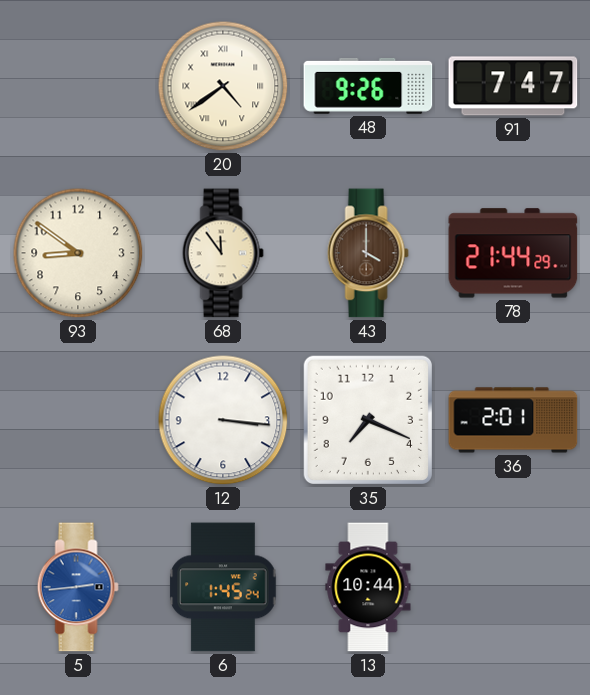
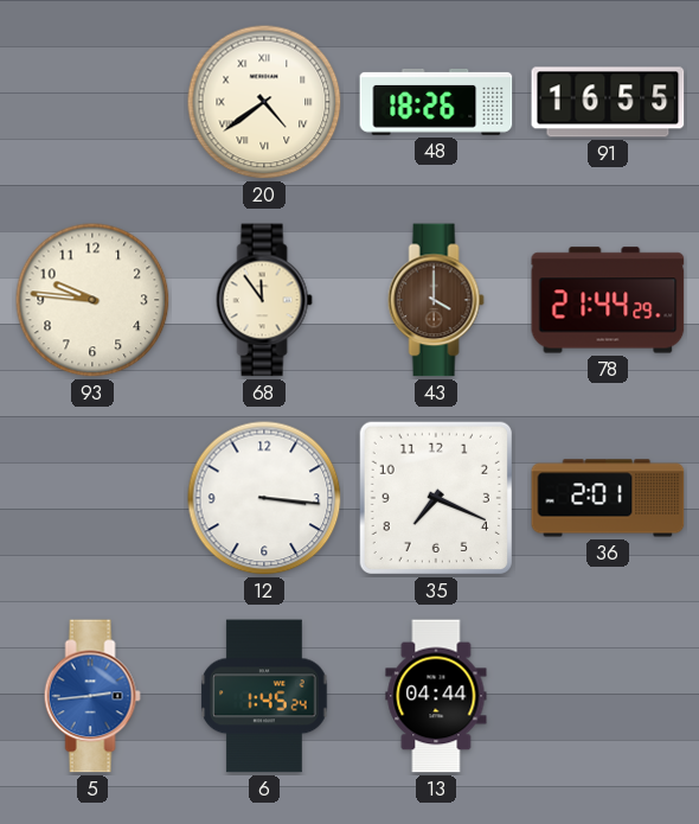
48: 9:26 -> 18:26
91: 7:47 -> 16:55
93: 8:51 -> 9:46
13: 10:44 -> 04:44
